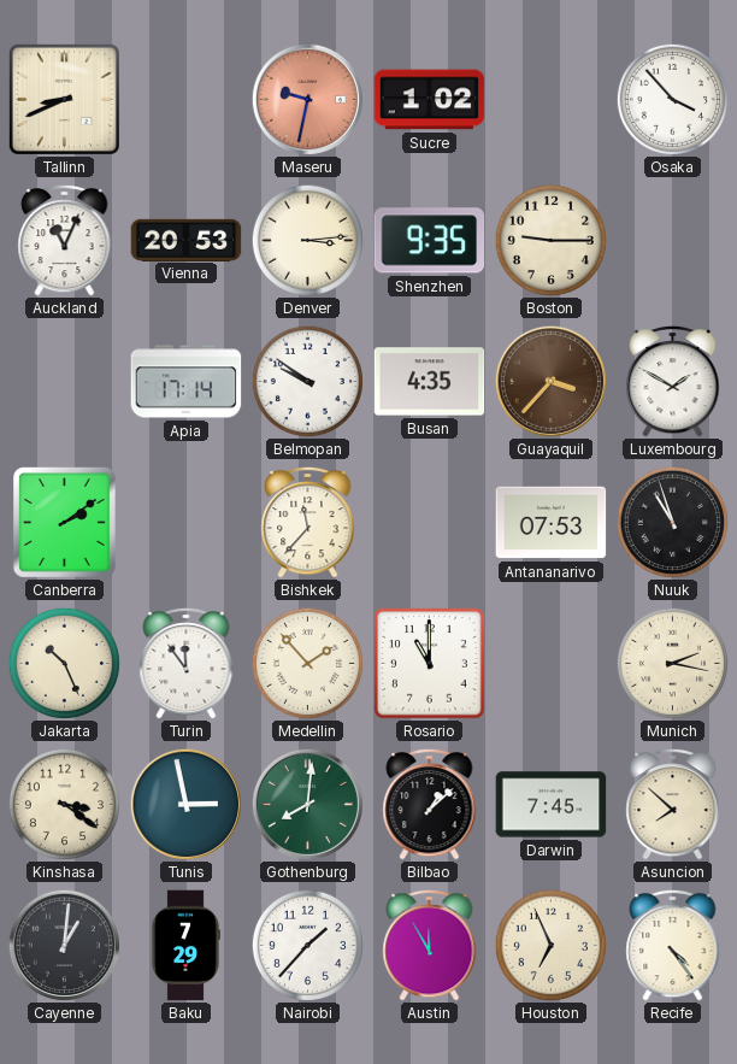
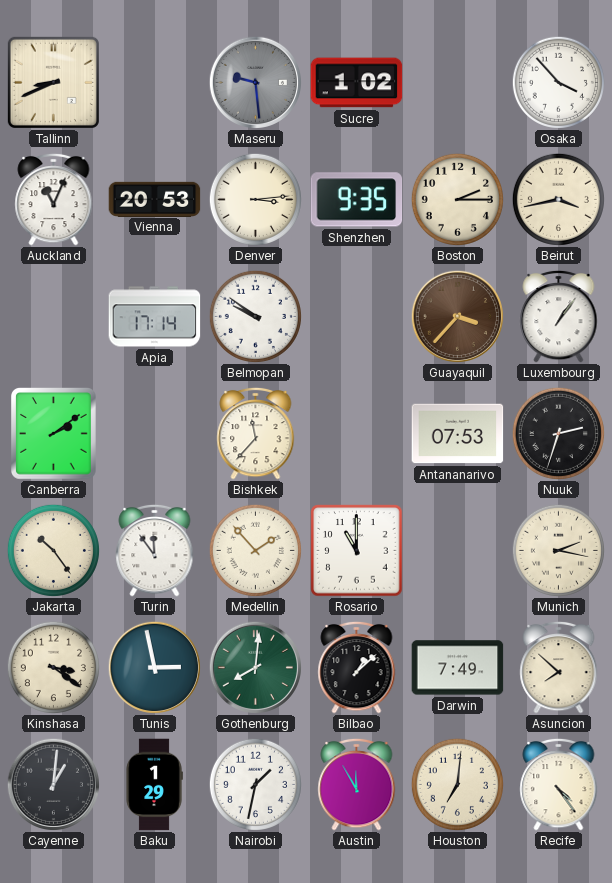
Maseru: 9:32 -> 9:29
Maseru dial: salmon -> grey
Boston: 9:15 -> 2:15
Beirut: none -> 3:43
Busan: 4:35 -> none
Luxembourg: 1:50 -> 1:06
Nuuk: 10:57 -> 2:33
Jakarta: 10:26 -> 10:24
Darwin: 7:45 -> 7:49
Baku: 7:29 -> 1:29
Nairobi: 1:37 -> 1:32
Houston: 6:56 -> 7:01
